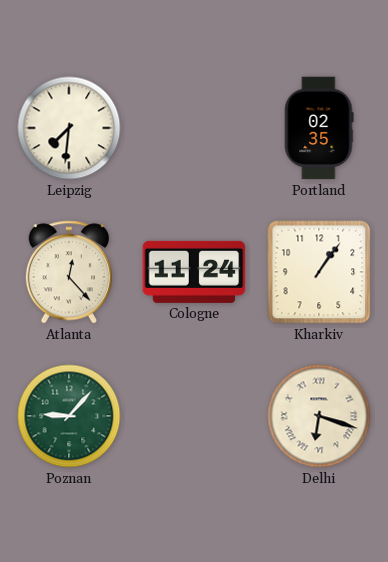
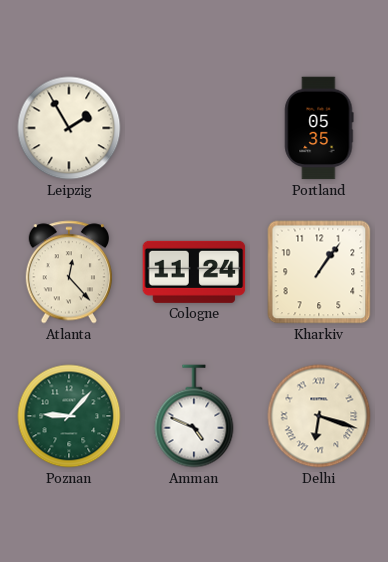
Leipzig: 7:31 -> 1:55
Portland: 02:35 -> 05:35
Amman: none -> 4:49
